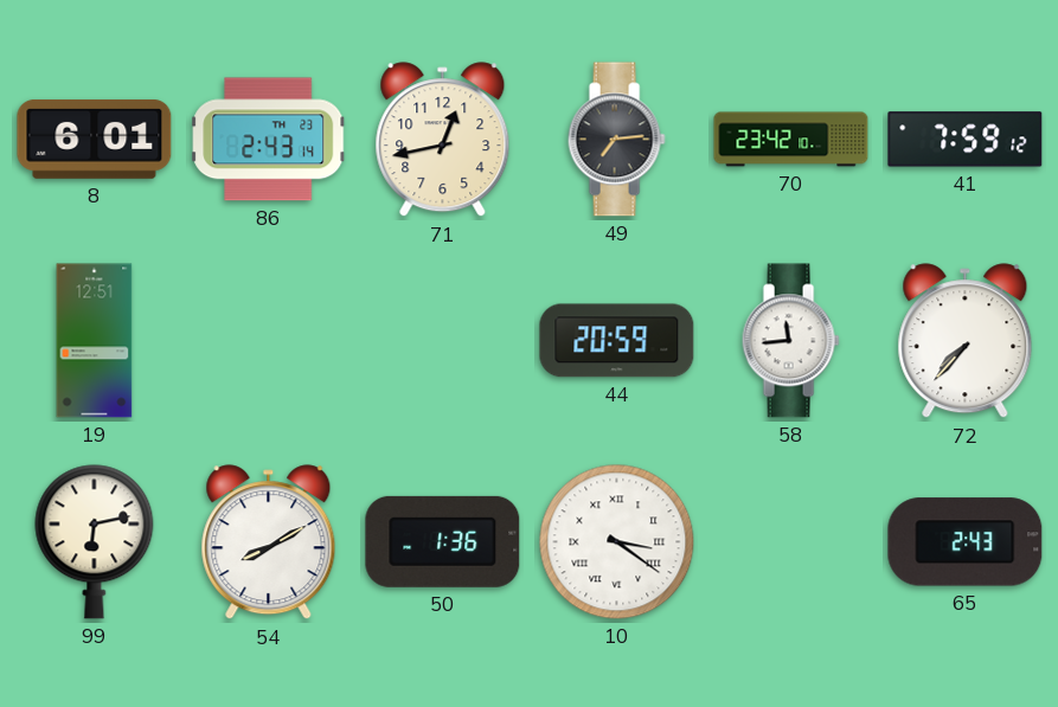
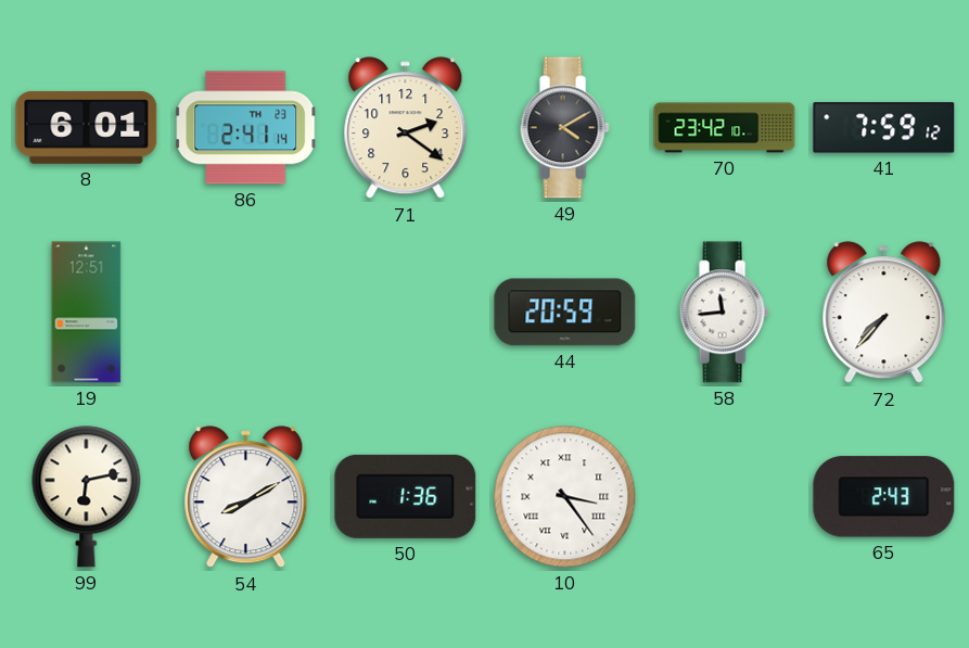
86: 2:43 -> 2:41
71: 12:43 -> 2:21
49: 7:14 -> 4:10
10: 3:21 -> 3:24
